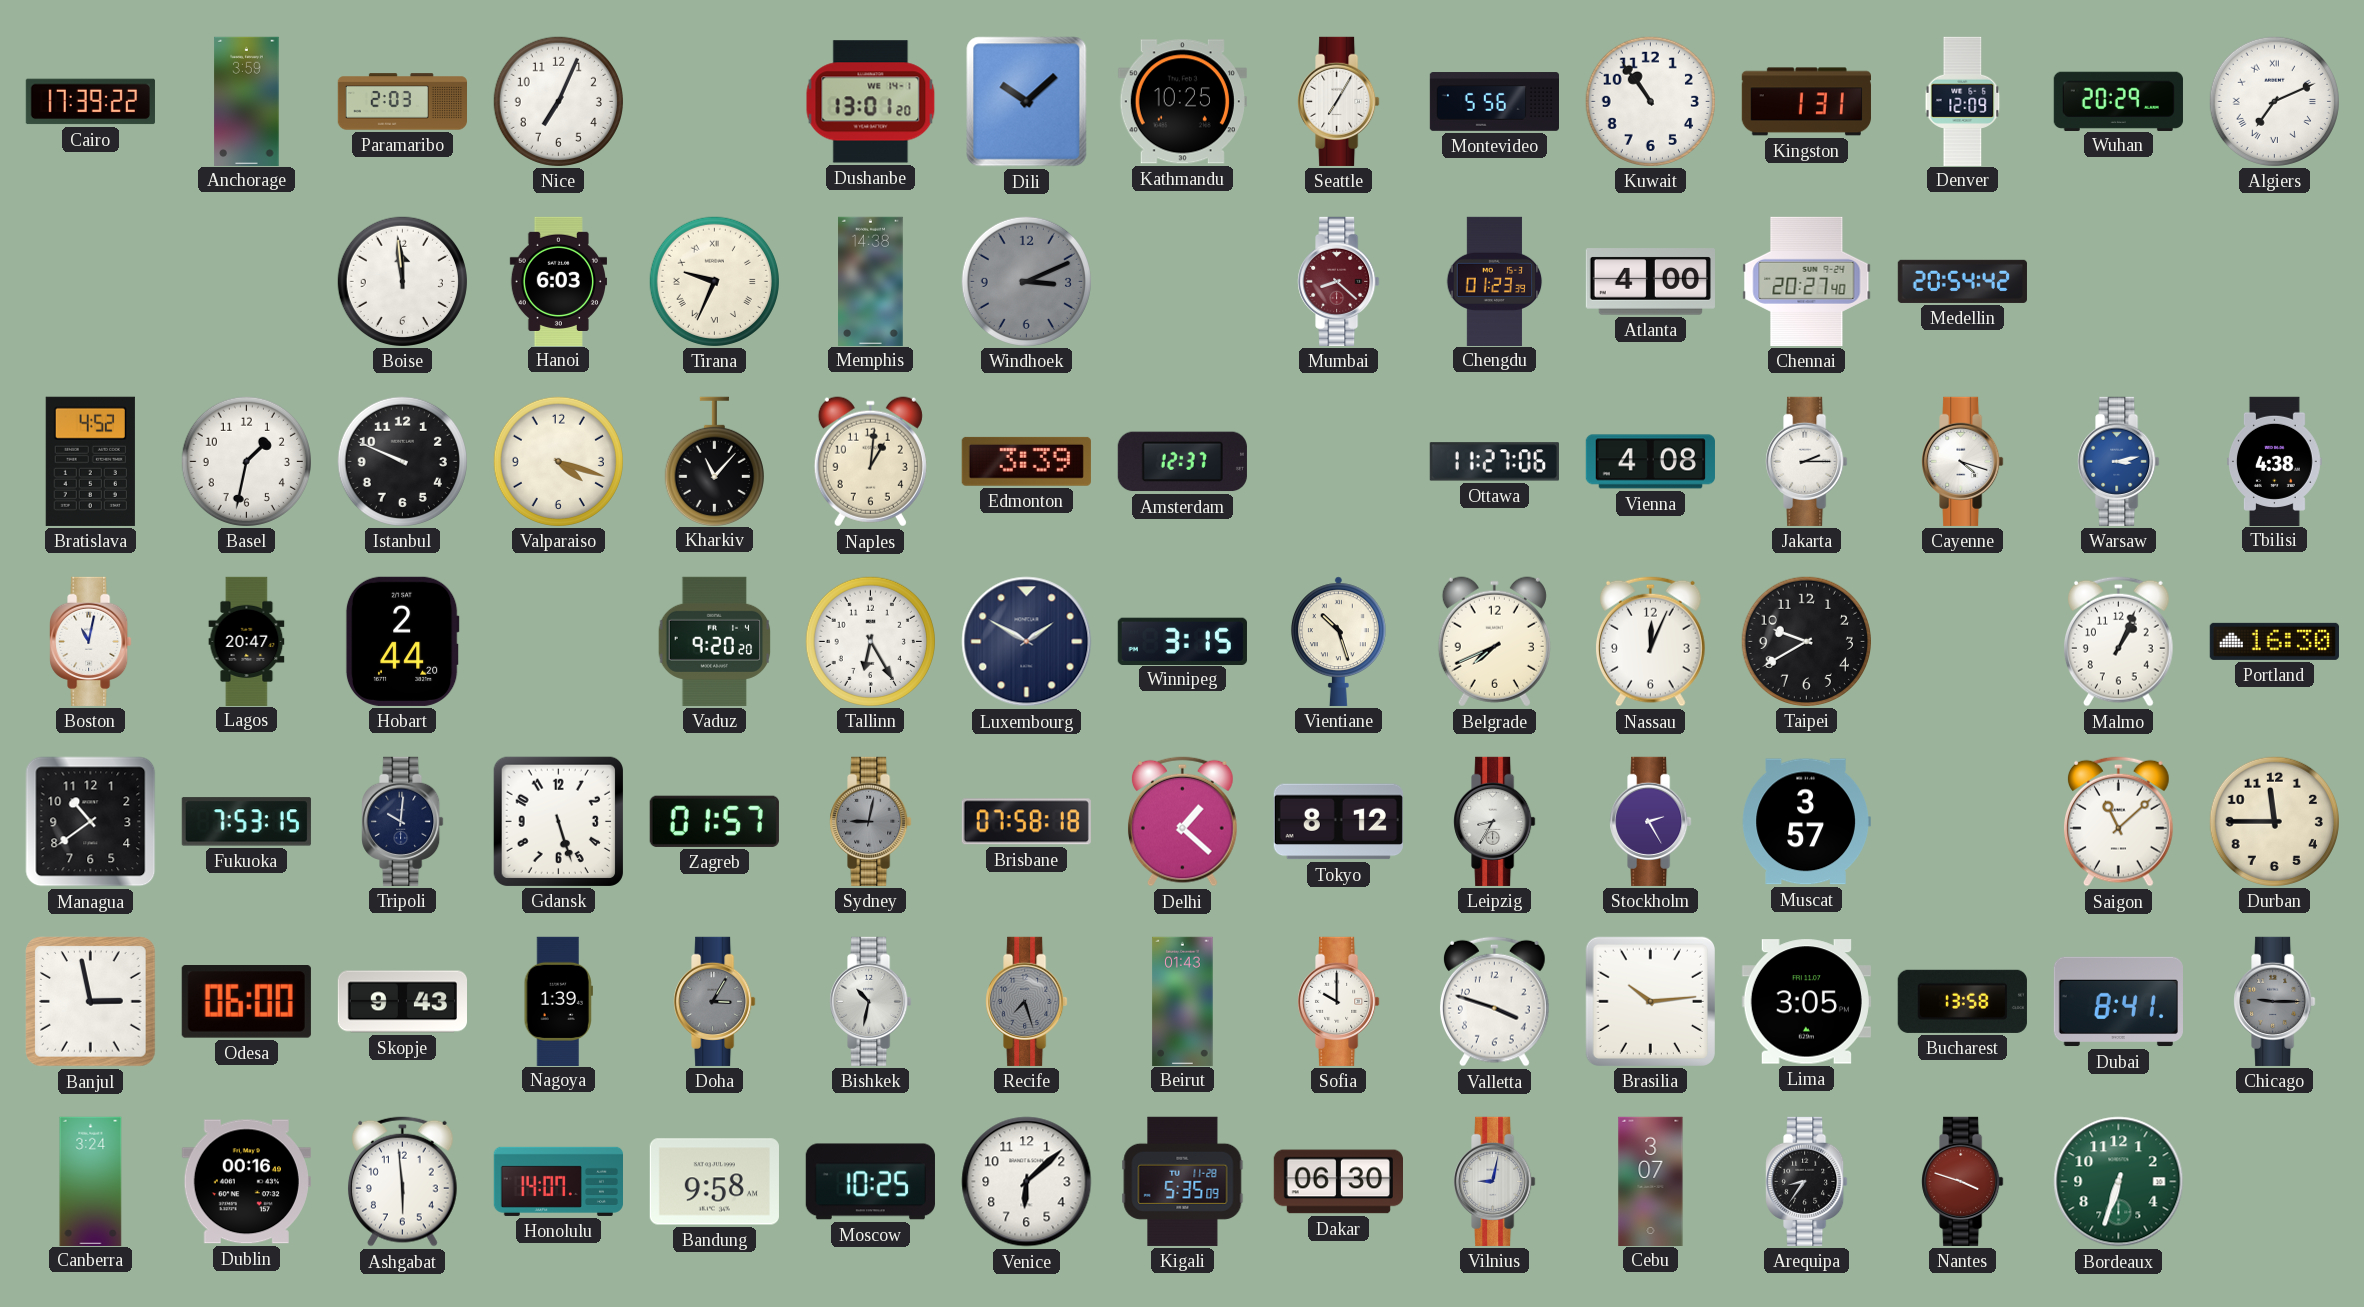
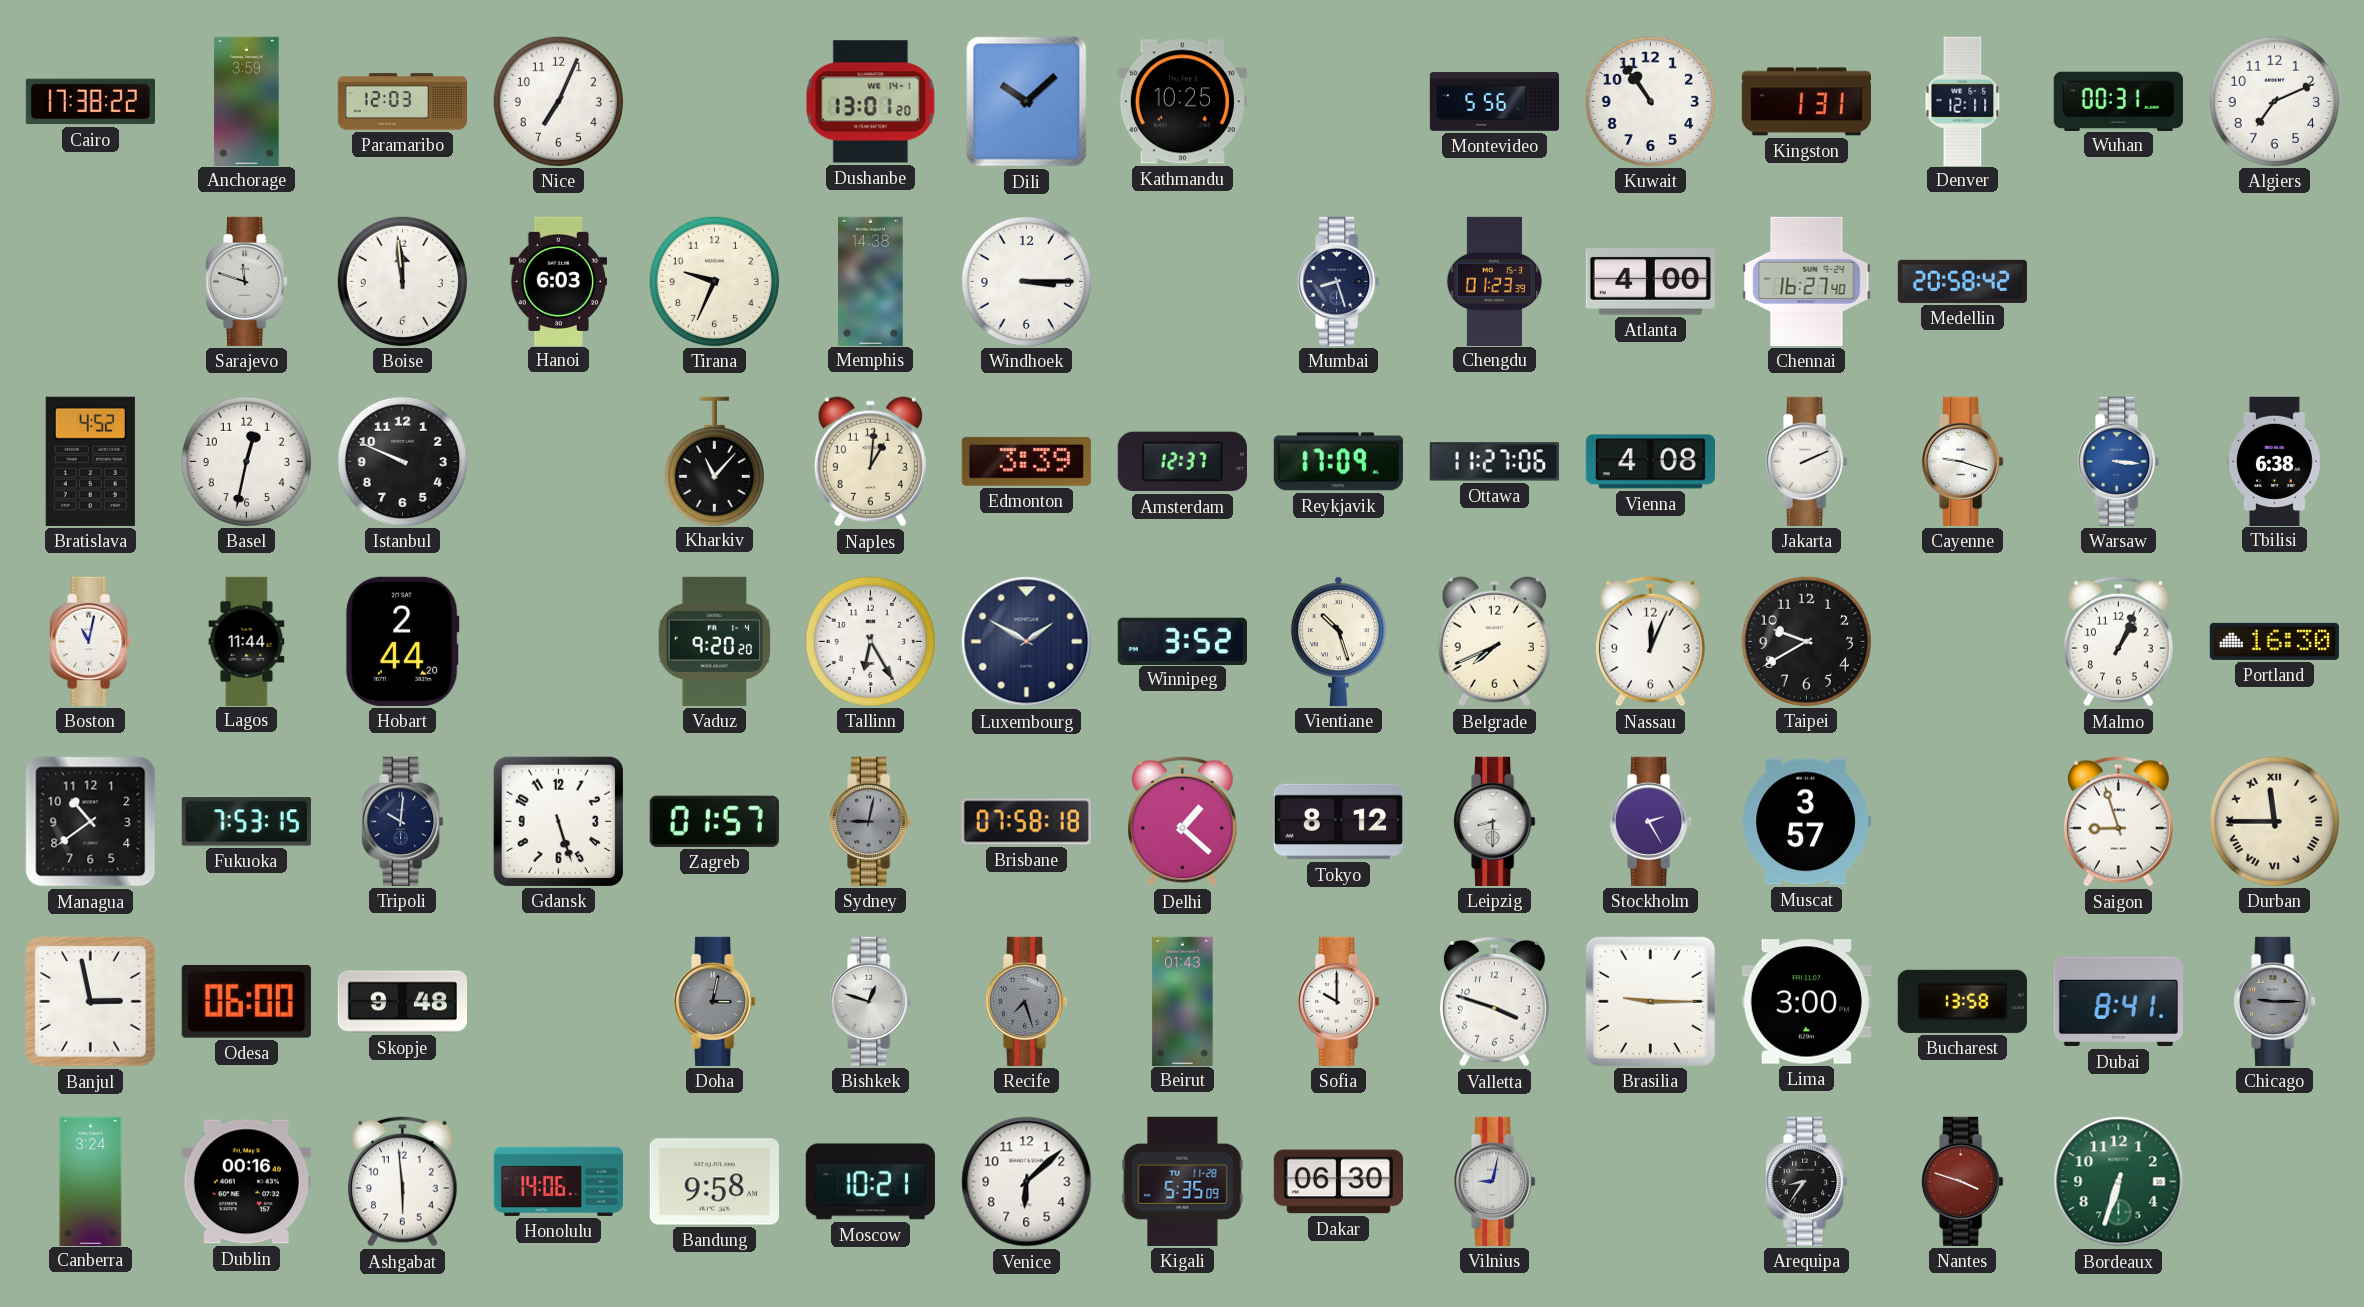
Cairo: 17:39 -> 17:38
Paramaribo: 2:03 -> 12:03
Seattle: 7:05 -> none
Denver: 12:09 -> 12:11
Wuhan: 20:29 -> 00:31
Algiers numerals: Roman -> Arabic
Sarajevo: none -> 11:48
Tirana numerals: Roman -> Arabic
Windhoek: 3:11 -> 3:15
Windhoek dial: grey -> white
Mumbai: 8:22 -> 8:27
Mumbai dial: burgundy -> navy
Chennai: 20:27 -> 16:27
Medellin: 20:54 -> 20:58
Basel: 1:32 -> 12:32
Valparaiso: 4:18 -> none
Reykjavik: none -> 17:09
Jakarta: 2:15 -> 2:11
Cayenne: 4:18 -> 9:18
Warsaw: 3:13 -> 3:16
Tbilisi: 4:38 -> 6:38
Lagos: 20:47 -> 11:44
Winnipeg: 3:15 -> 3:52
Leipzig: 8:35 -> 8:30
Saigon: 11:08 -> 8:57
Durban numerals: Arabic -> Roman
Skopje: 9:43 -> 9:48
Nagoya: 1:39 -> none
Doha: 3:05 -> 3:02
Bishkek: 10:32 -> 12:48
Brasilia: 10:14 -> 9:15
Lima: 3:05 -> 3:00
Honolulu: 14:07 -> 14:06
Moscow: 10:25 -> 10:21
Cebu: 3:07 -> none
